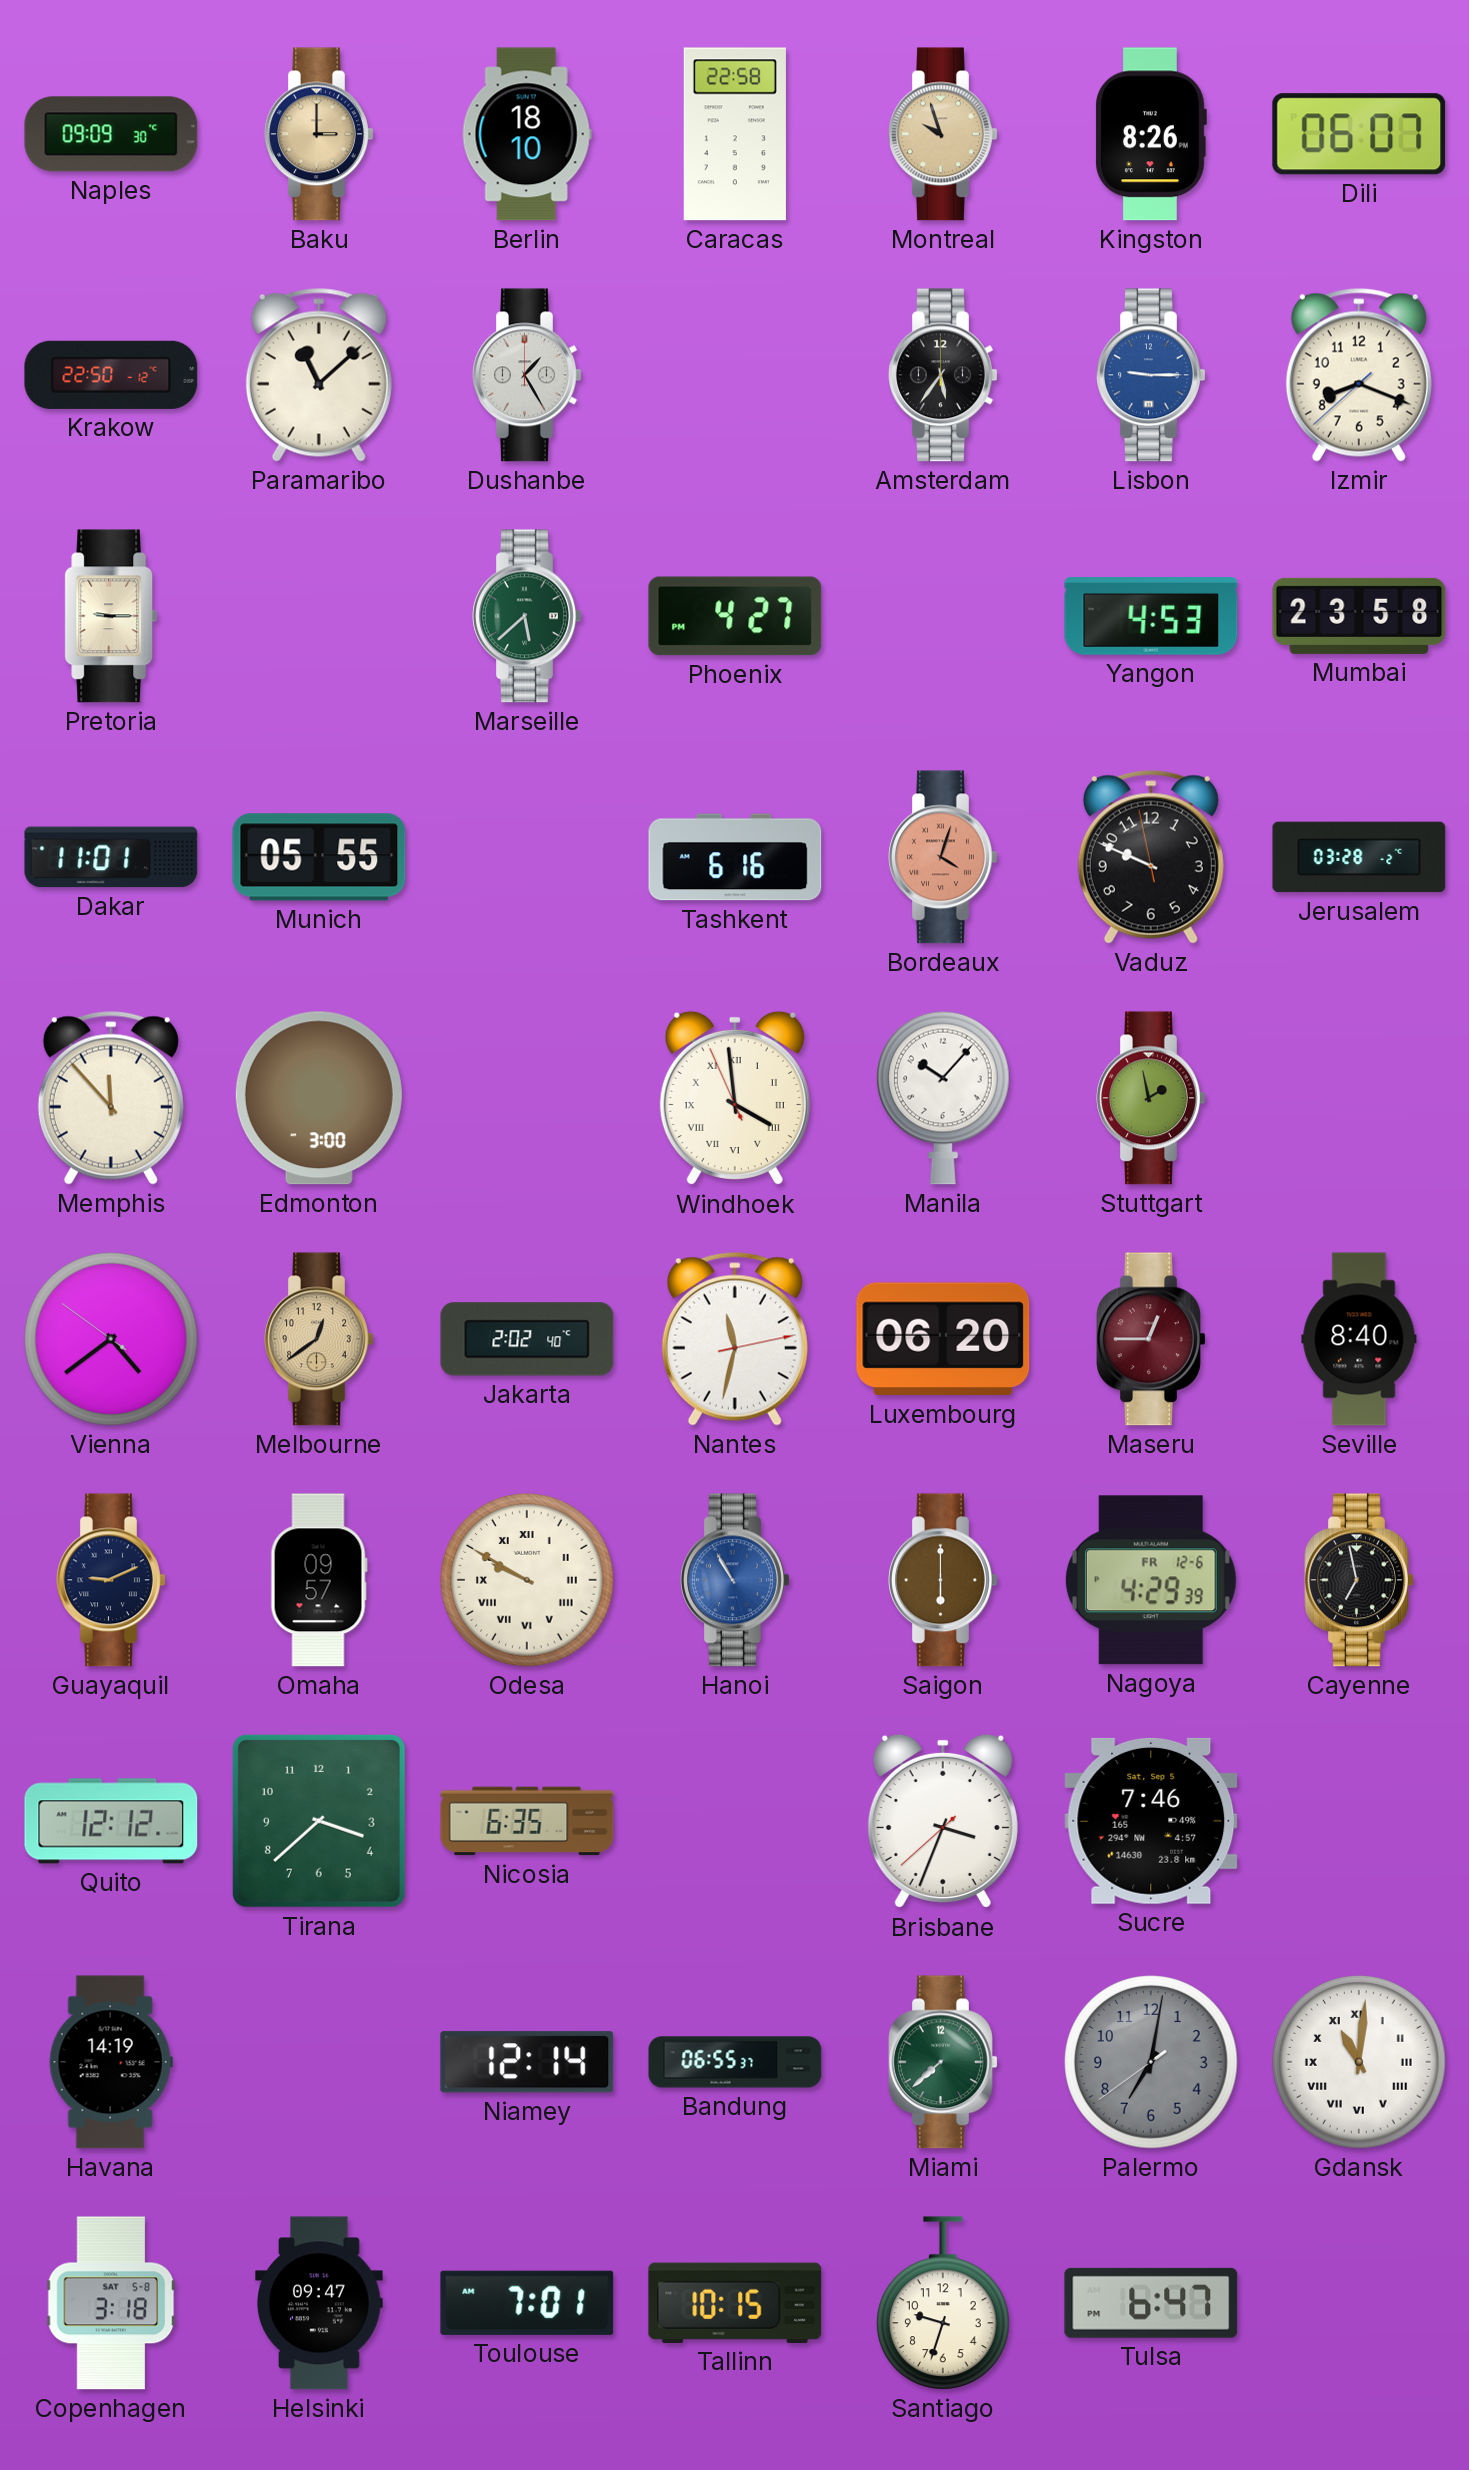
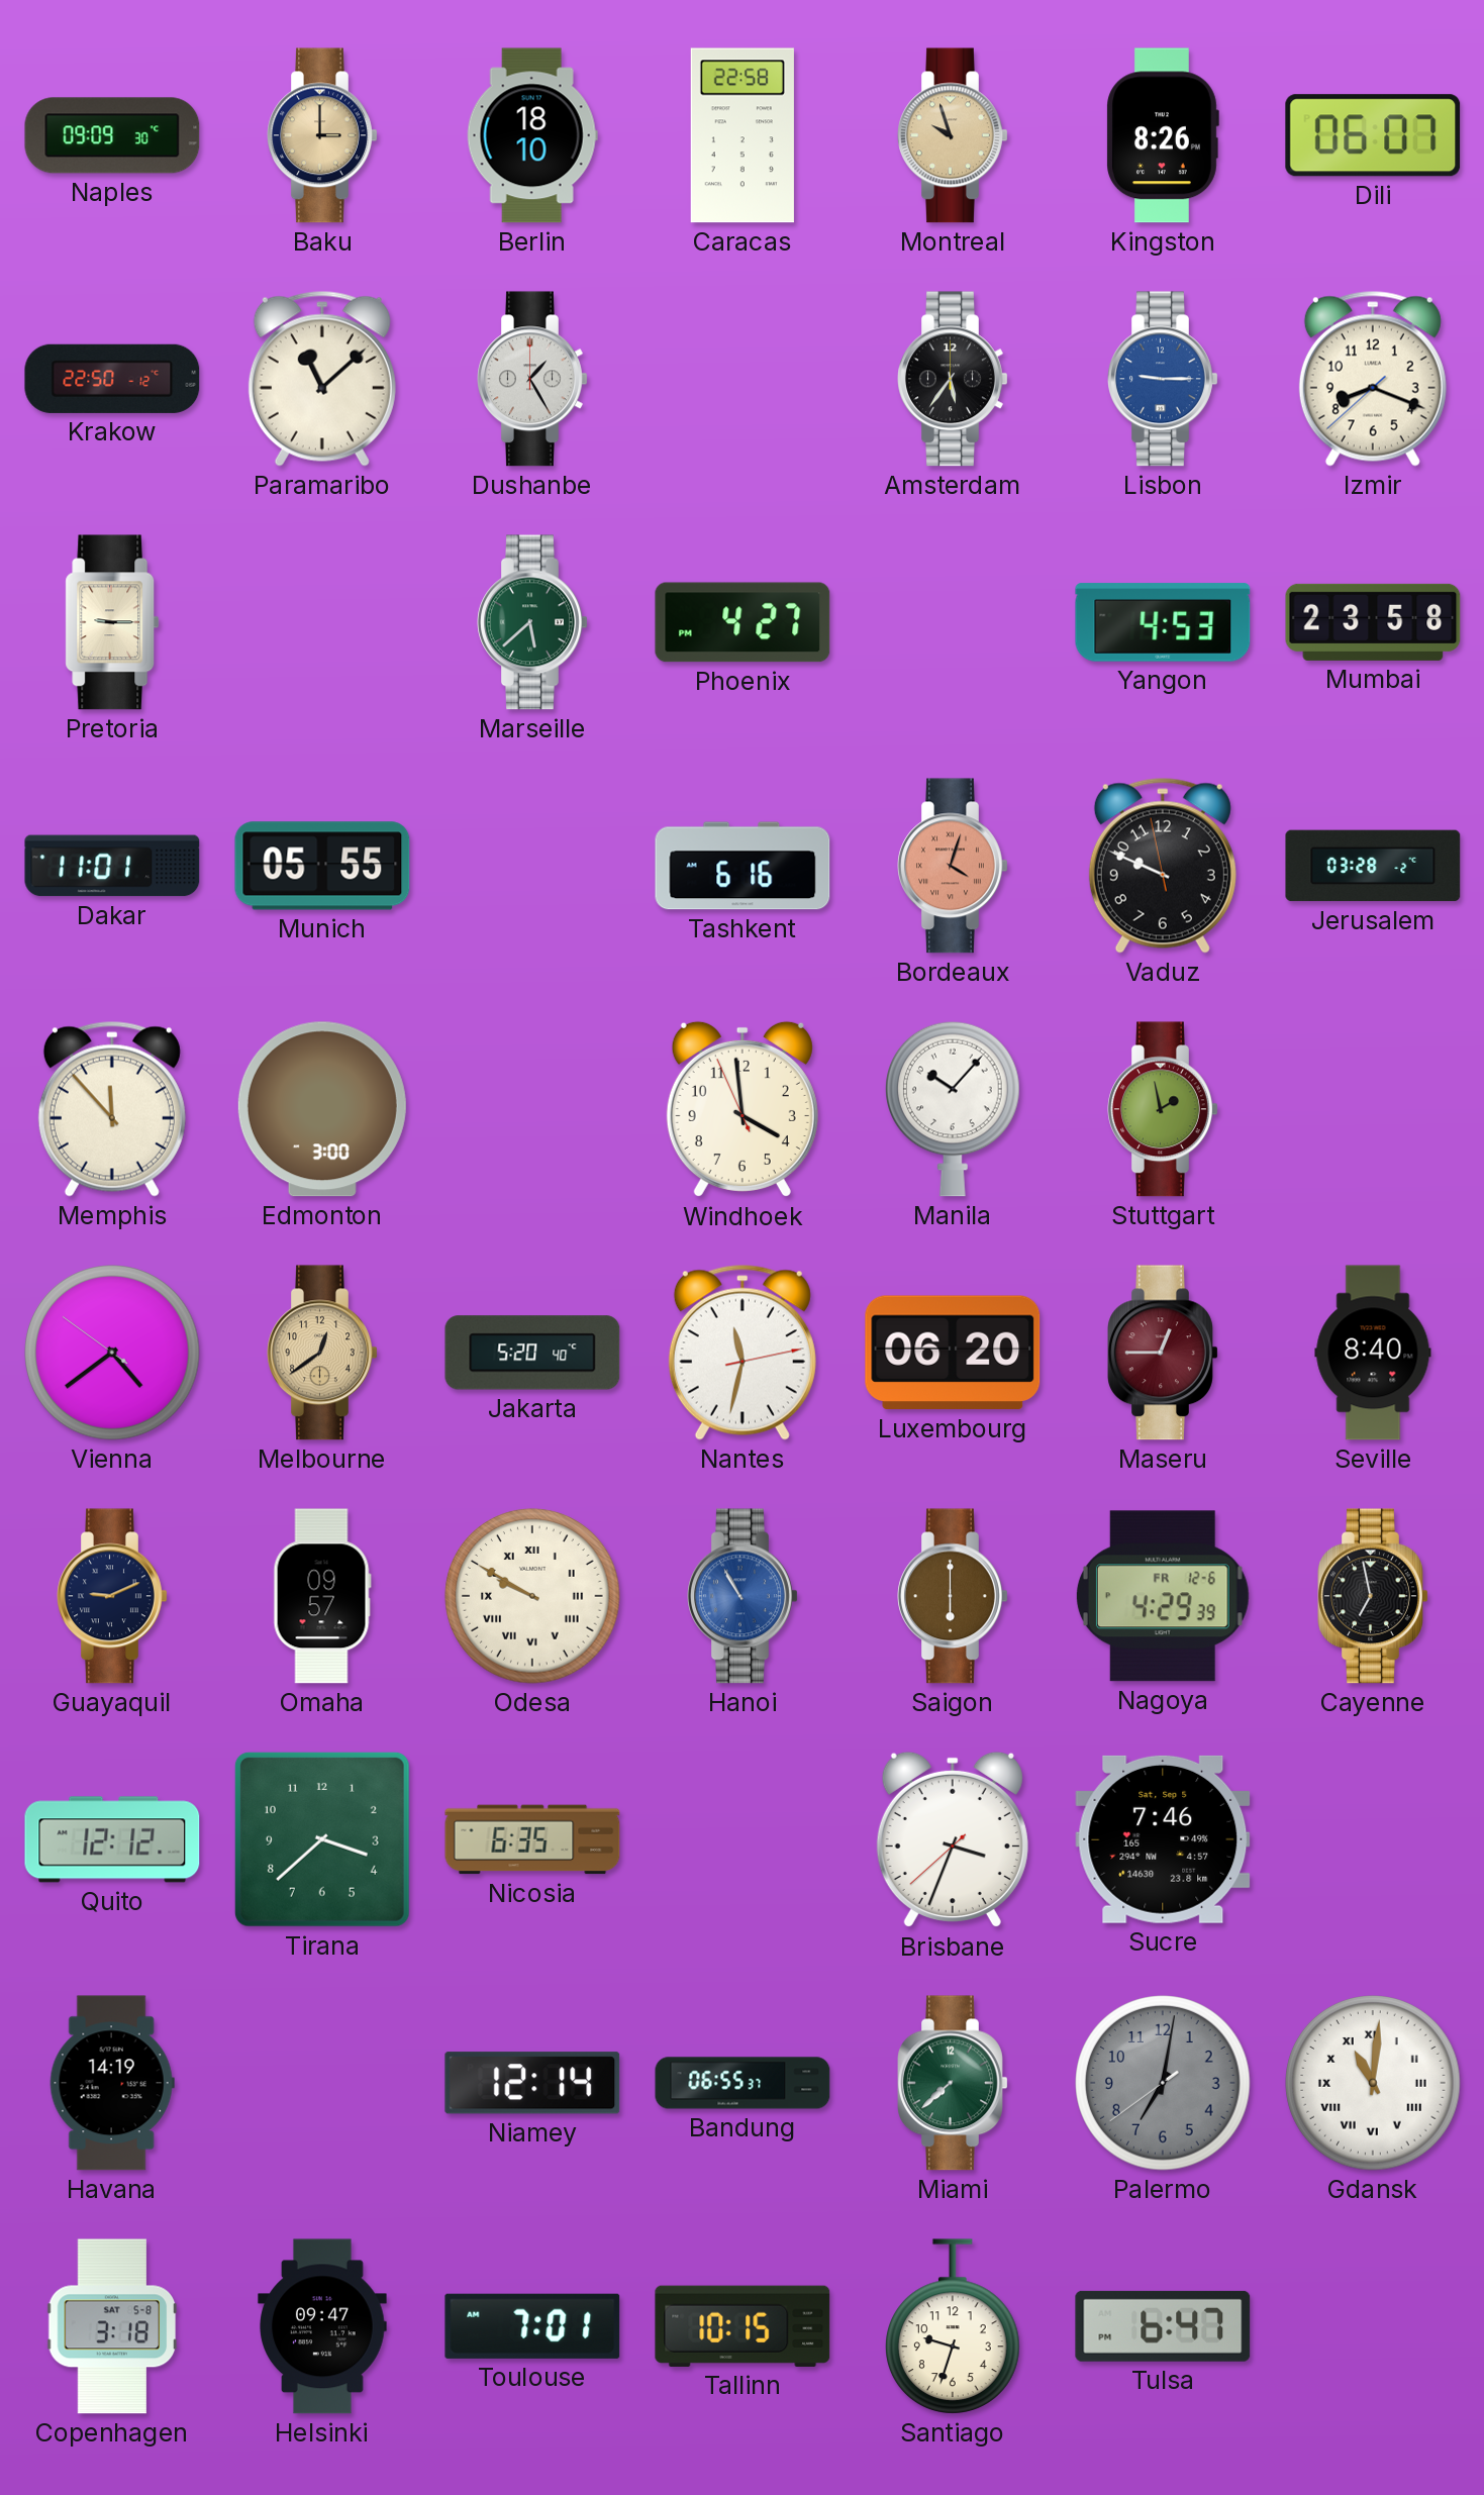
Windhoek numerals: Roman -> Arabic
Jakarta: 2:02 -> 5:20
